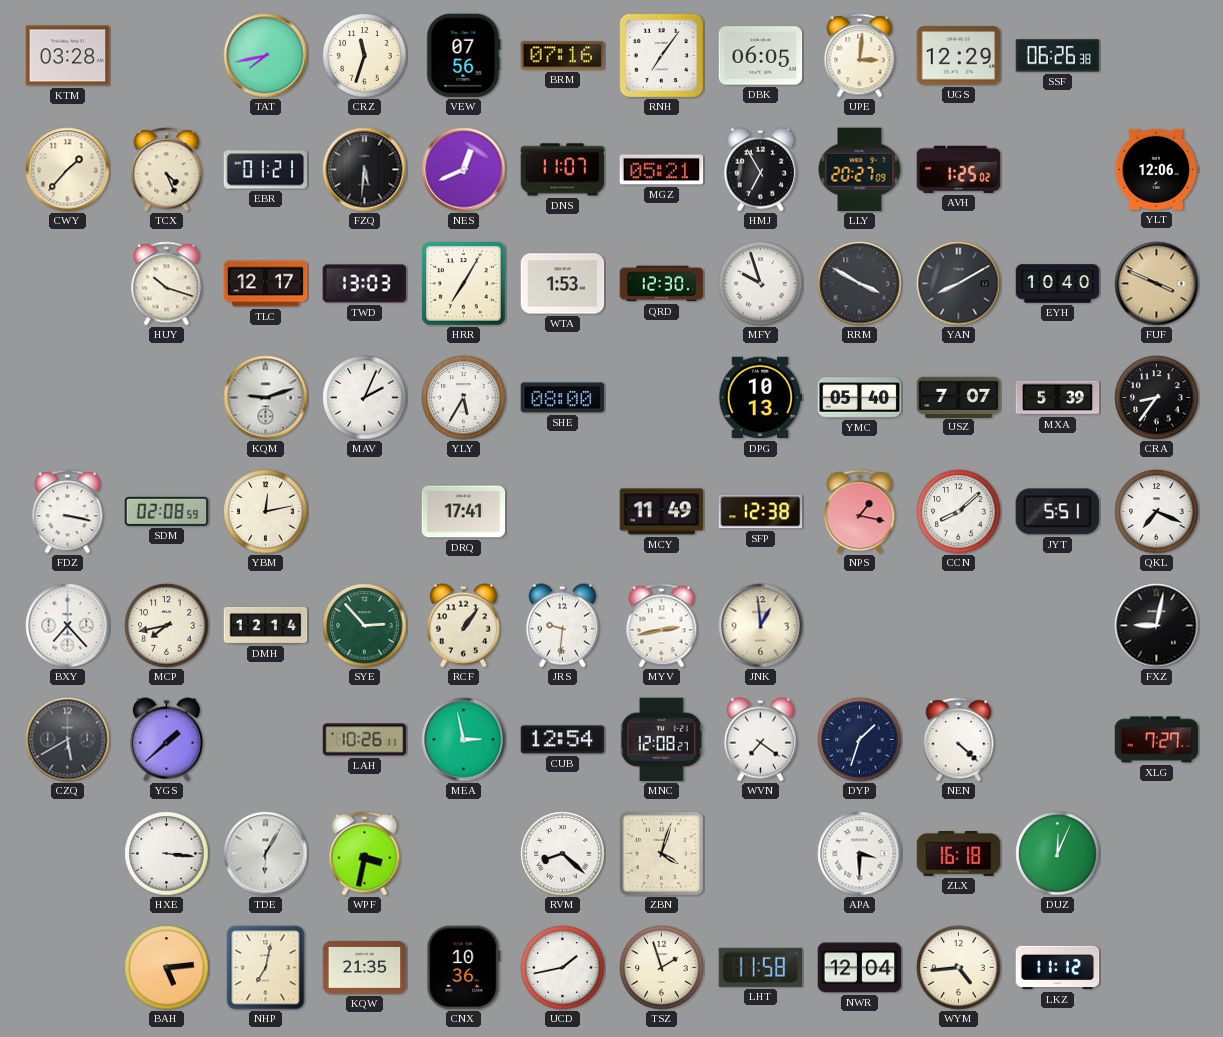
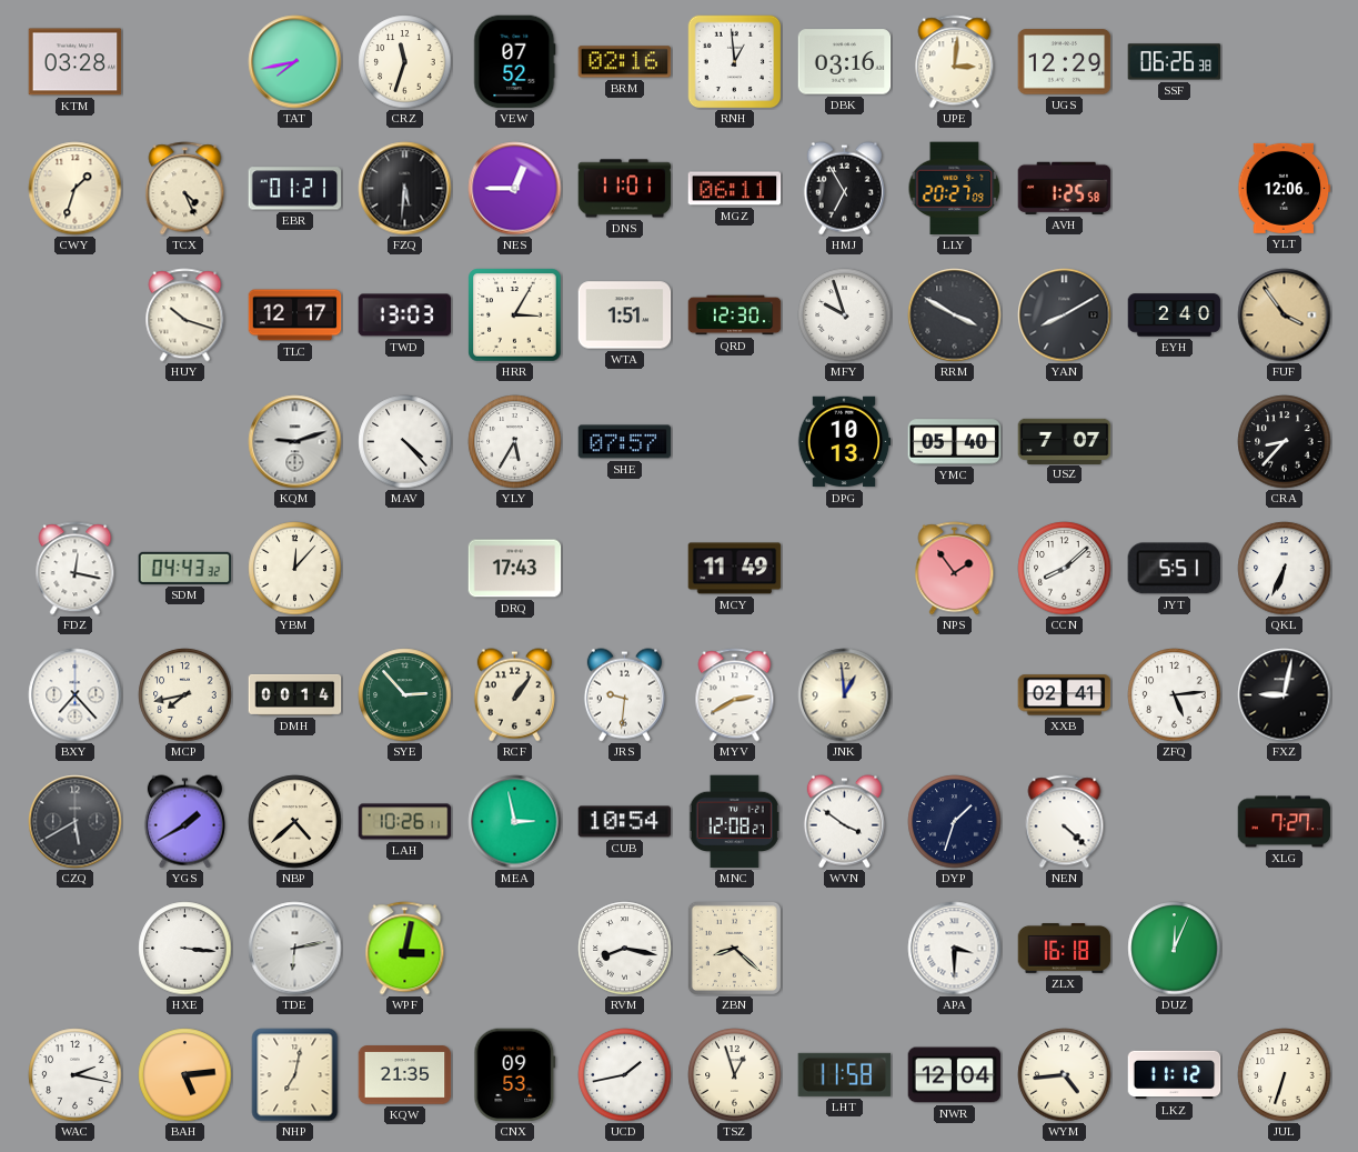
VEW: 07:56 -> 07:52
BRM: 07:16 -> 02:16
RNH: 7:06 -> 12:59
DBK: 06:05 -> 03:16
CWY: 1:37 -> 1:33
NES: 12:41 -> 12:45
DNS: 11:07 -> 11:01
MGZ: 05:21 -> 06:11
AVH: 1:25:02 -> 1:25:58
HRR: 7:05 -> 3:05
WTA: 1:53 -> 1:51
EYH: 10:40 -> 2:40
FUF: 3:49 -> 3:54
MAV: 2:04 -> 4:23
SHE: 08:00 -> 07:57
MXA: 5:39 -> none
CRA: 8:36 -> 8:37
FDZ: 3:17 -> 12:17
SDM: 02:08 -> 04:43
YBM: 12:13 -> 12:07
DRQ: 17:41 -> 17:43
SFP: 12:38 -> none
NPS: 1:17 -> 1:54
QKL: 7:19 -> 6:34
DMH: 12:14 -> 00:14
MYV: 2:43 -> 2:40
XXB: none -> 02:41
ZFQ: none -> 5:14
YGS: 1:38 -> 1:40
NBP: none -> 4:38
CUB: 12:54 -> 10:54
WVN: 7:21 -> 3:51
TDE: 6:05 -> 6:13
WPF: 3:32 -> 3:02
RVM: 8:22 -> 8:17
ZBN: 4:03 -> 8:22
WAC: none -> 2:17
CNX: 10:36 -> 09:53
TSZ: 1:57 -> 12:57
JUL: none -> 6:33
